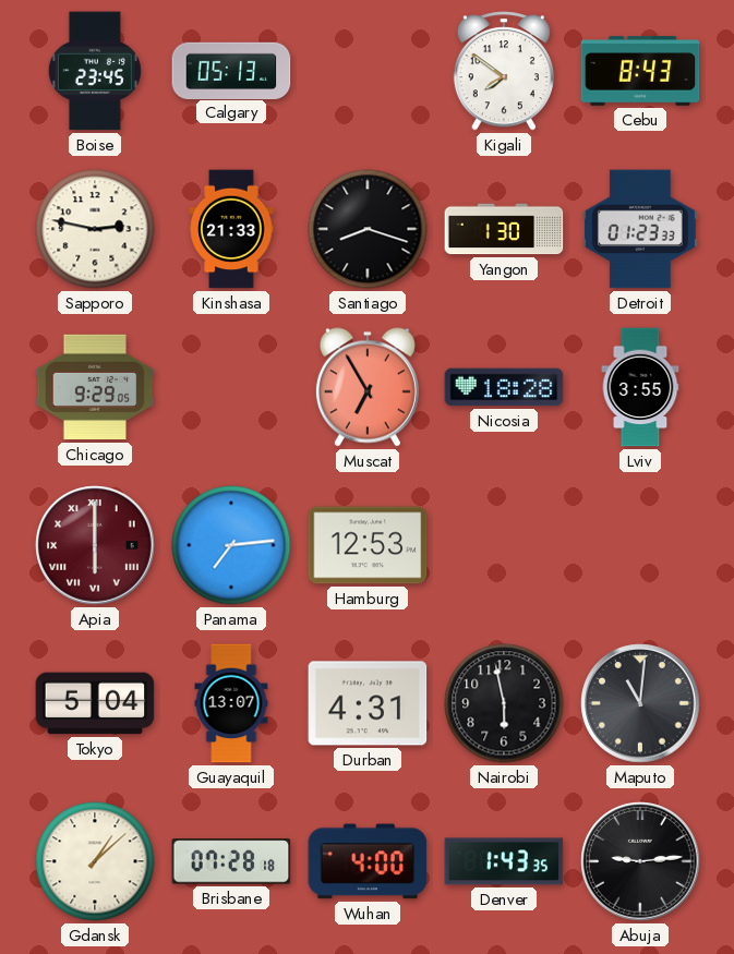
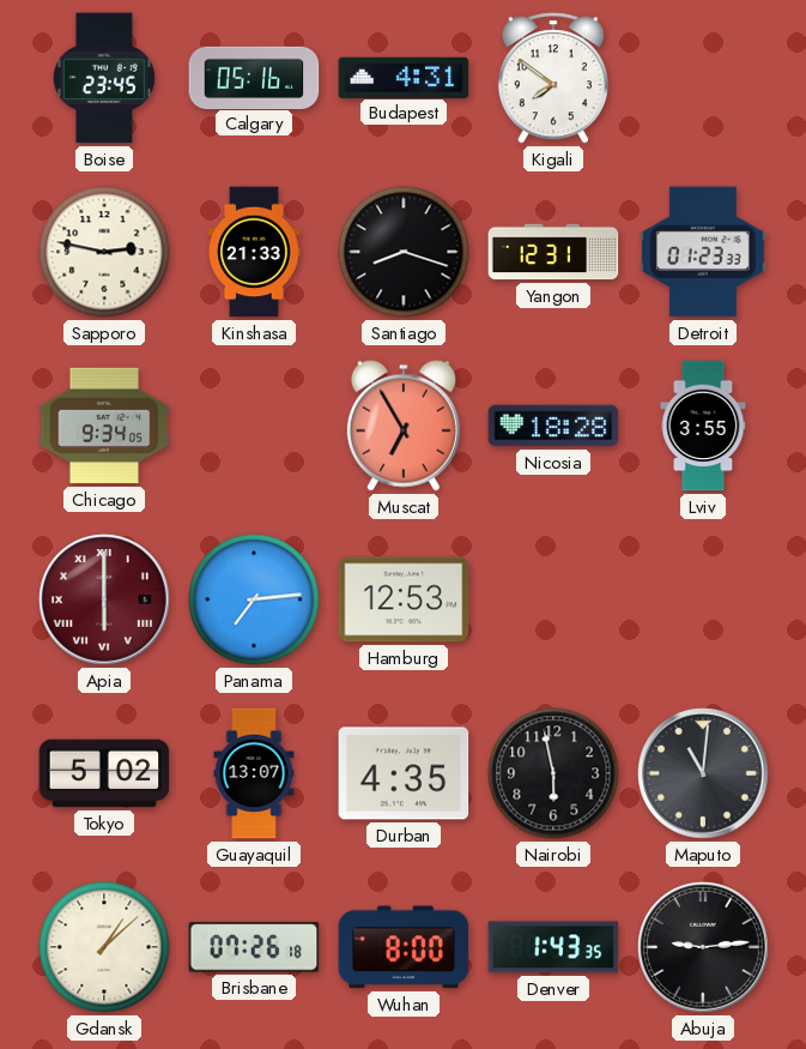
Calgary: 05:13 -> 05:16
Budapest: none -> 4:31
Cebu: 8:43 -> none
Yangon: 1:30 -> 12:31
Chicago: 9:29 -> 9:34
Tokyo: 5:04 -> 5:02
Durban: 4:31 -> 4:35
Brisbane: 07:28 -> 07:26
Wuhan: 4:00 -> 8:00
